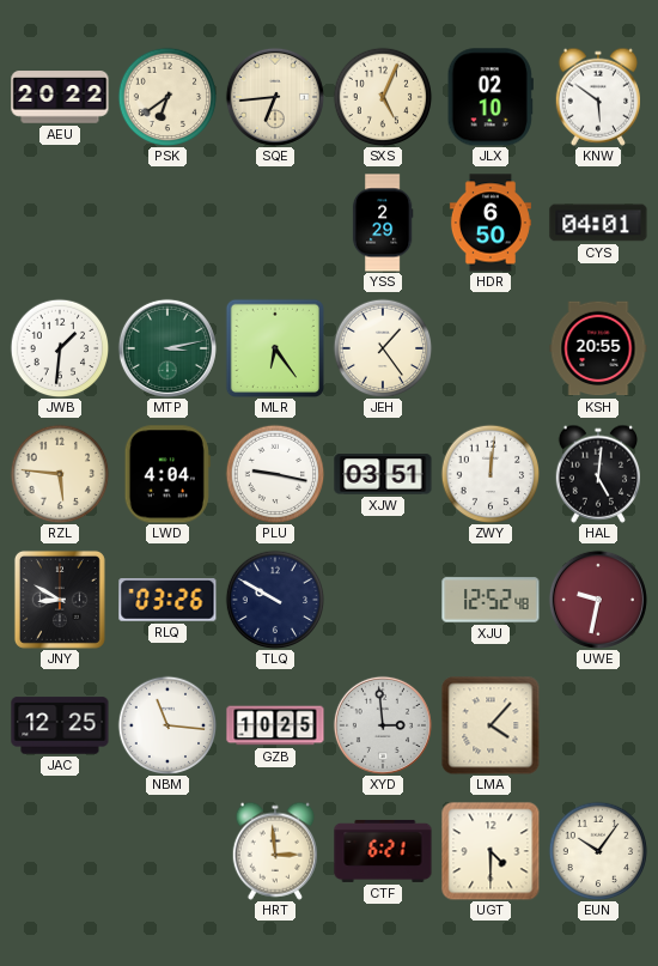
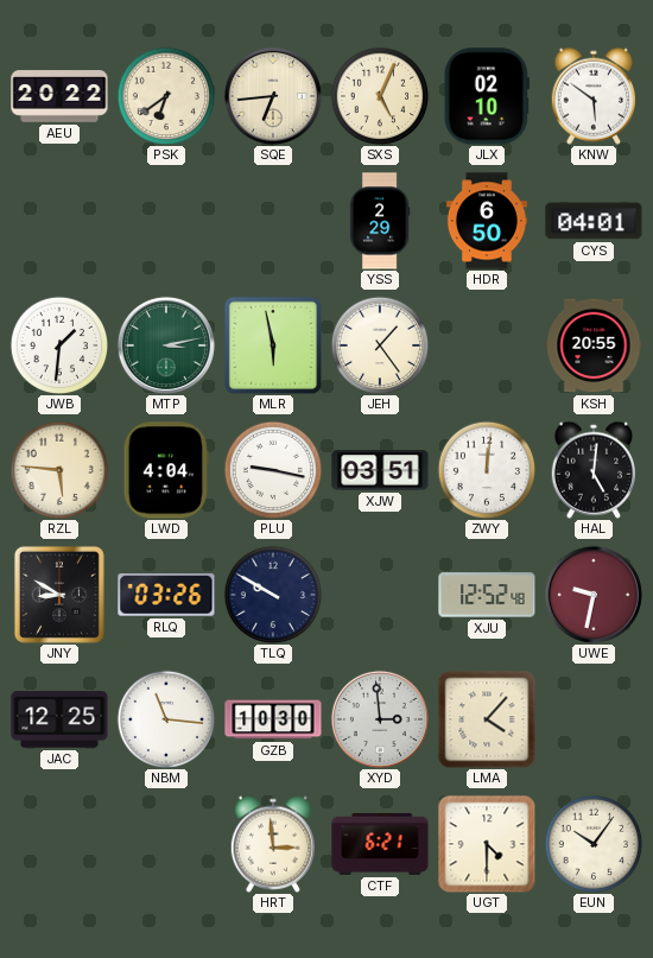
MLR: 6:24 -> 5:58
GZB: 10:25 -> 10:30
